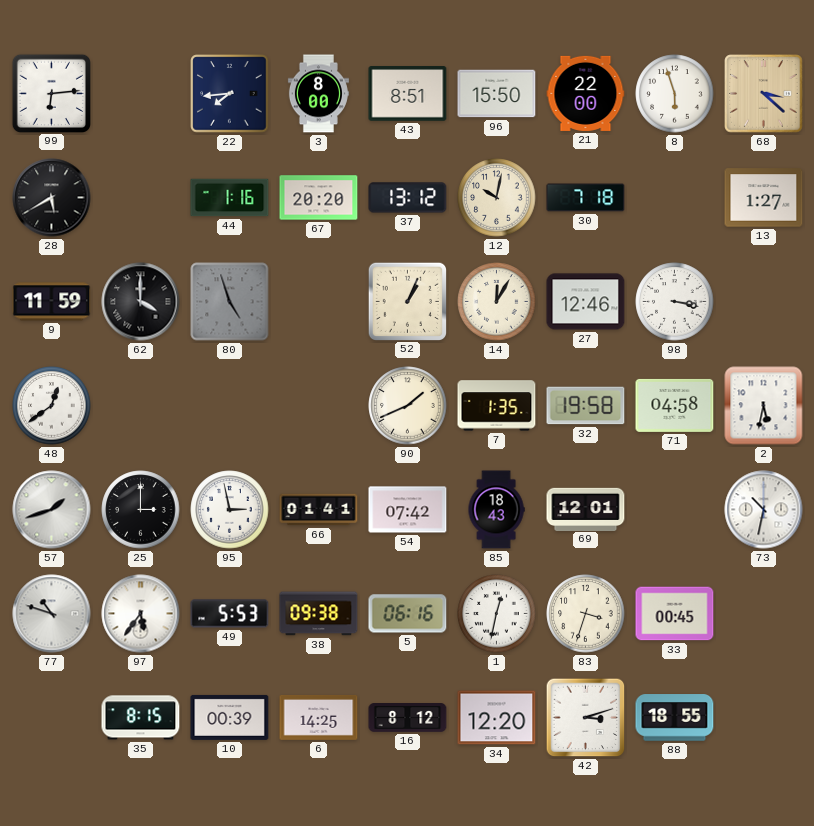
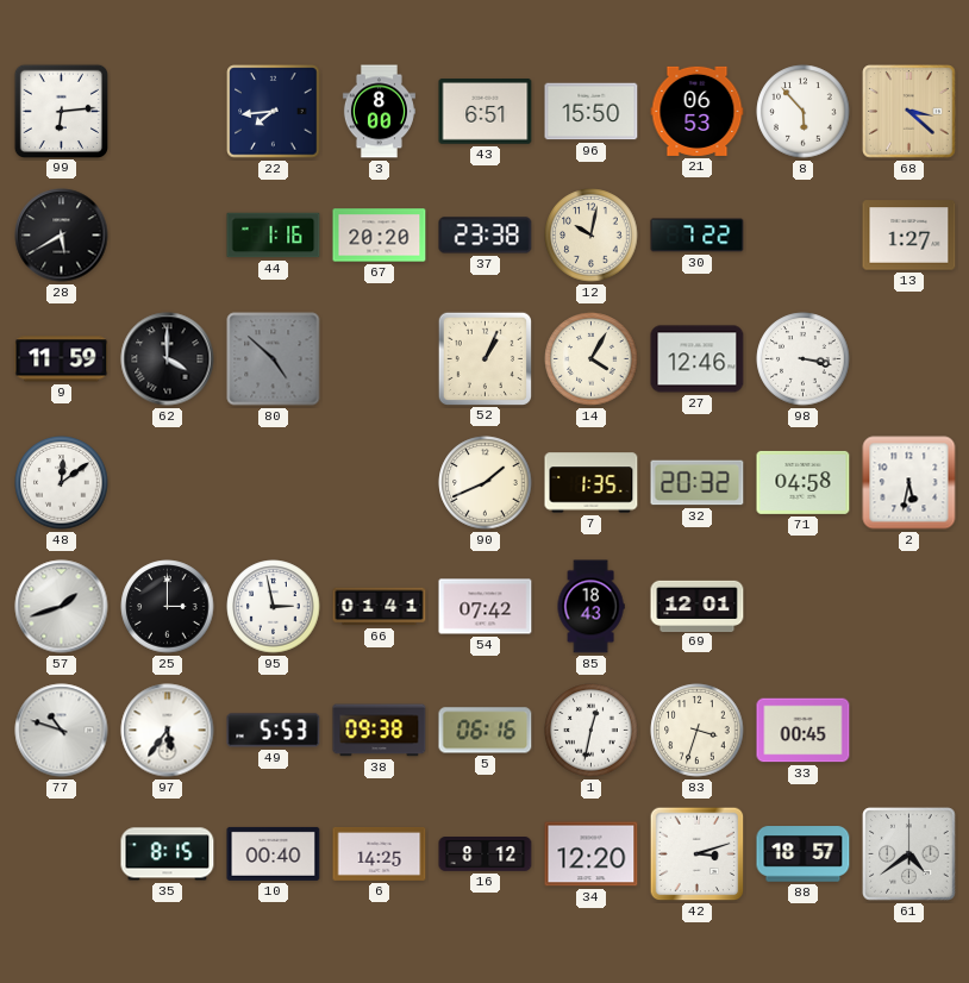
43: 8:51 -> 6:51
21: 22:00 -> 06:53
8: 5:57 -> 5:53
37: 13:12 -> 23:38
30: 7:18 -> 7:22
80: 4:57 -> 4:52
14: 12:05 -> 4:05
48: 12:39 -> 12:09
32: 19:58 -> 20:32
73: 10:32 -> none
10: 00:39 -> 00:40
88: 18:55 -> 18:57
61: none -> 4:39
